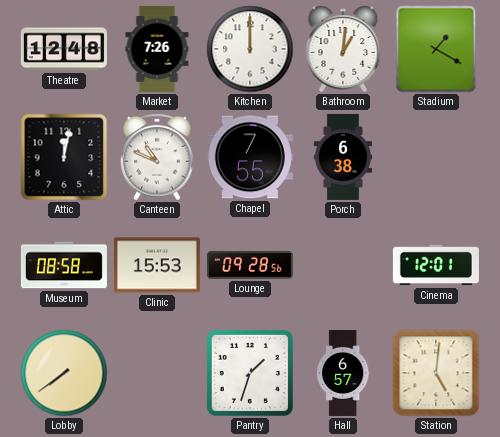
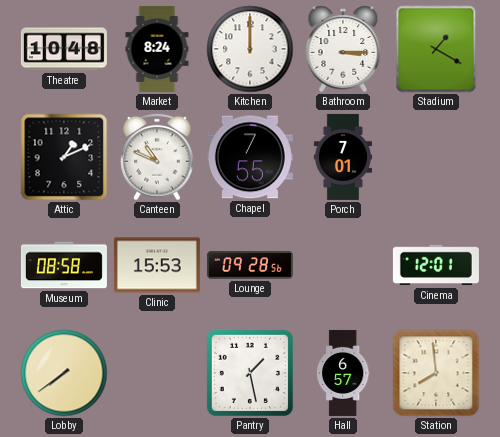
Theatre: 12:48 -> 10:48
Market: 7:26 -> 8:24
Bathroom: 1:01 -> 3:15
Attic: 12:02 -> 1:11
Porch: 6:38 -> 7:01
Pantry: 1:33 -> 1:28
Station: 5:01 -> 7:59
